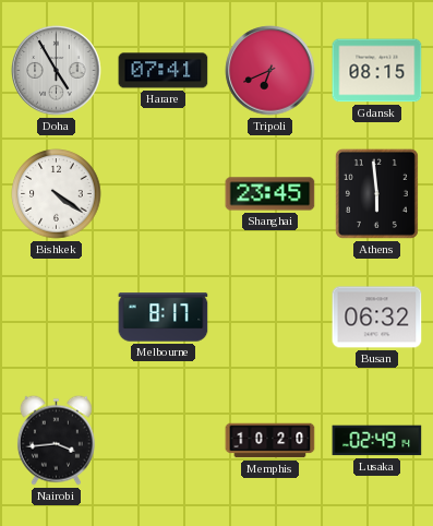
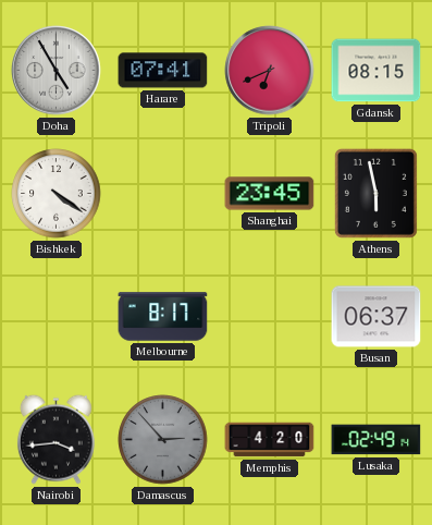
Athens: 5:59 -> 5:58
Busan: 06:32 -> 06:37
Damascus: none -> 2:53
Memphis: 10:20 -> 4:20
